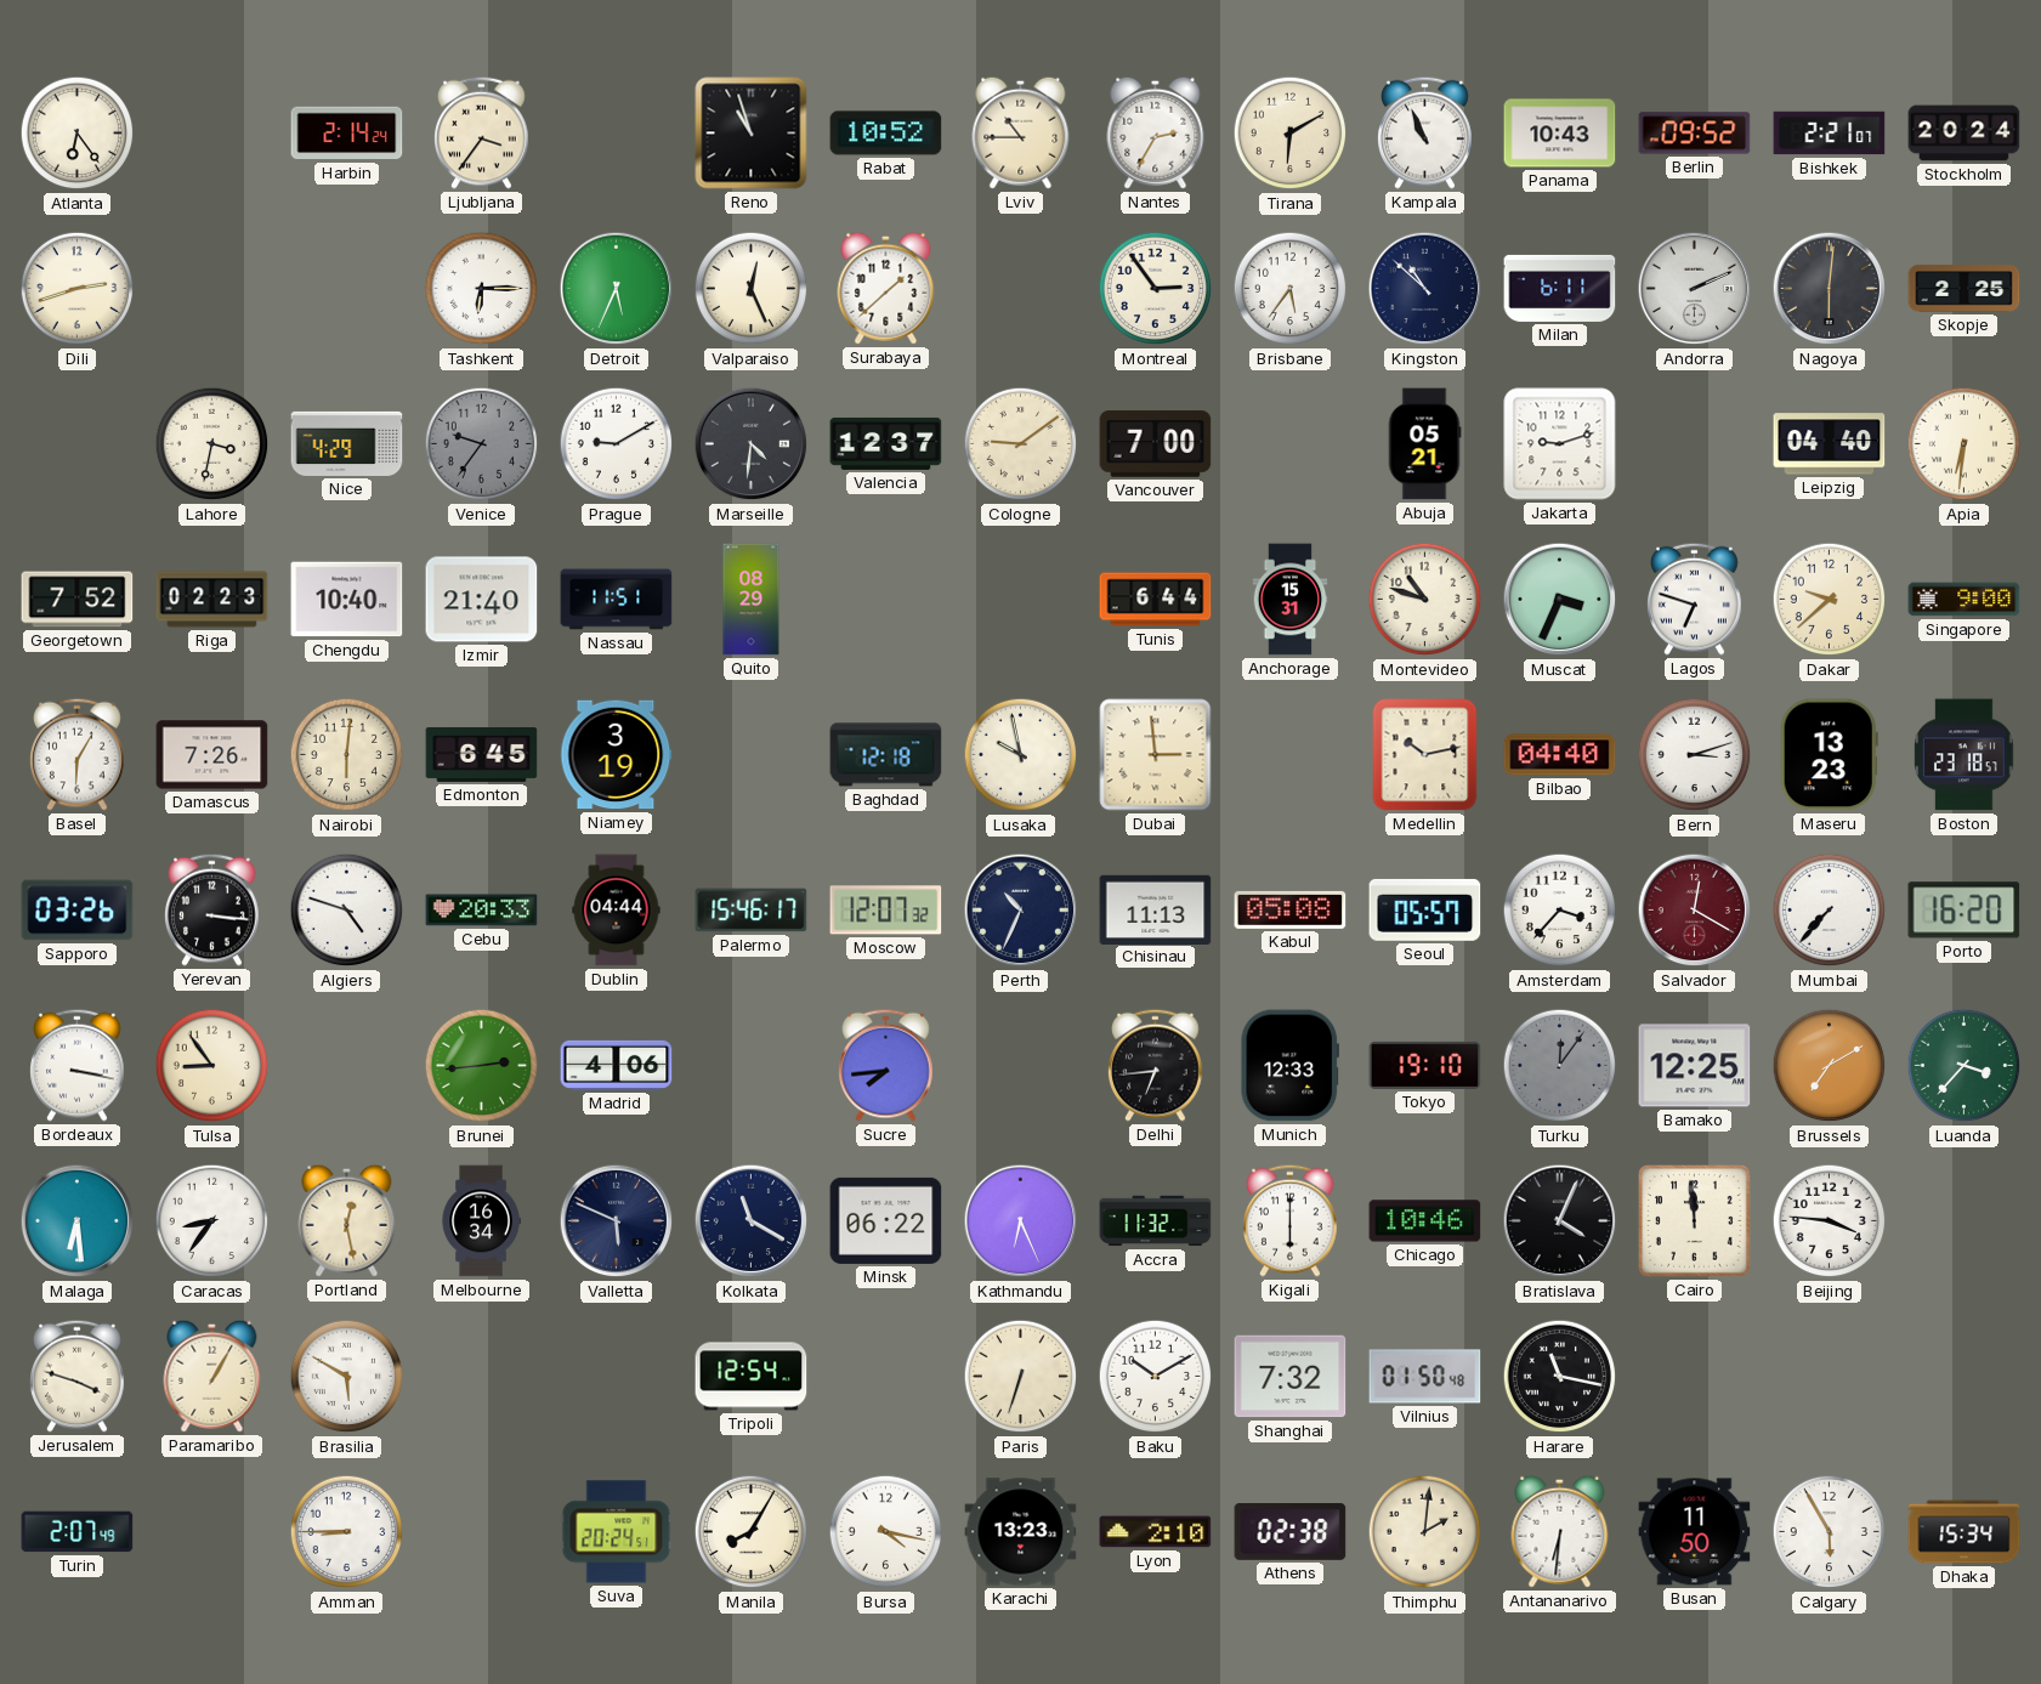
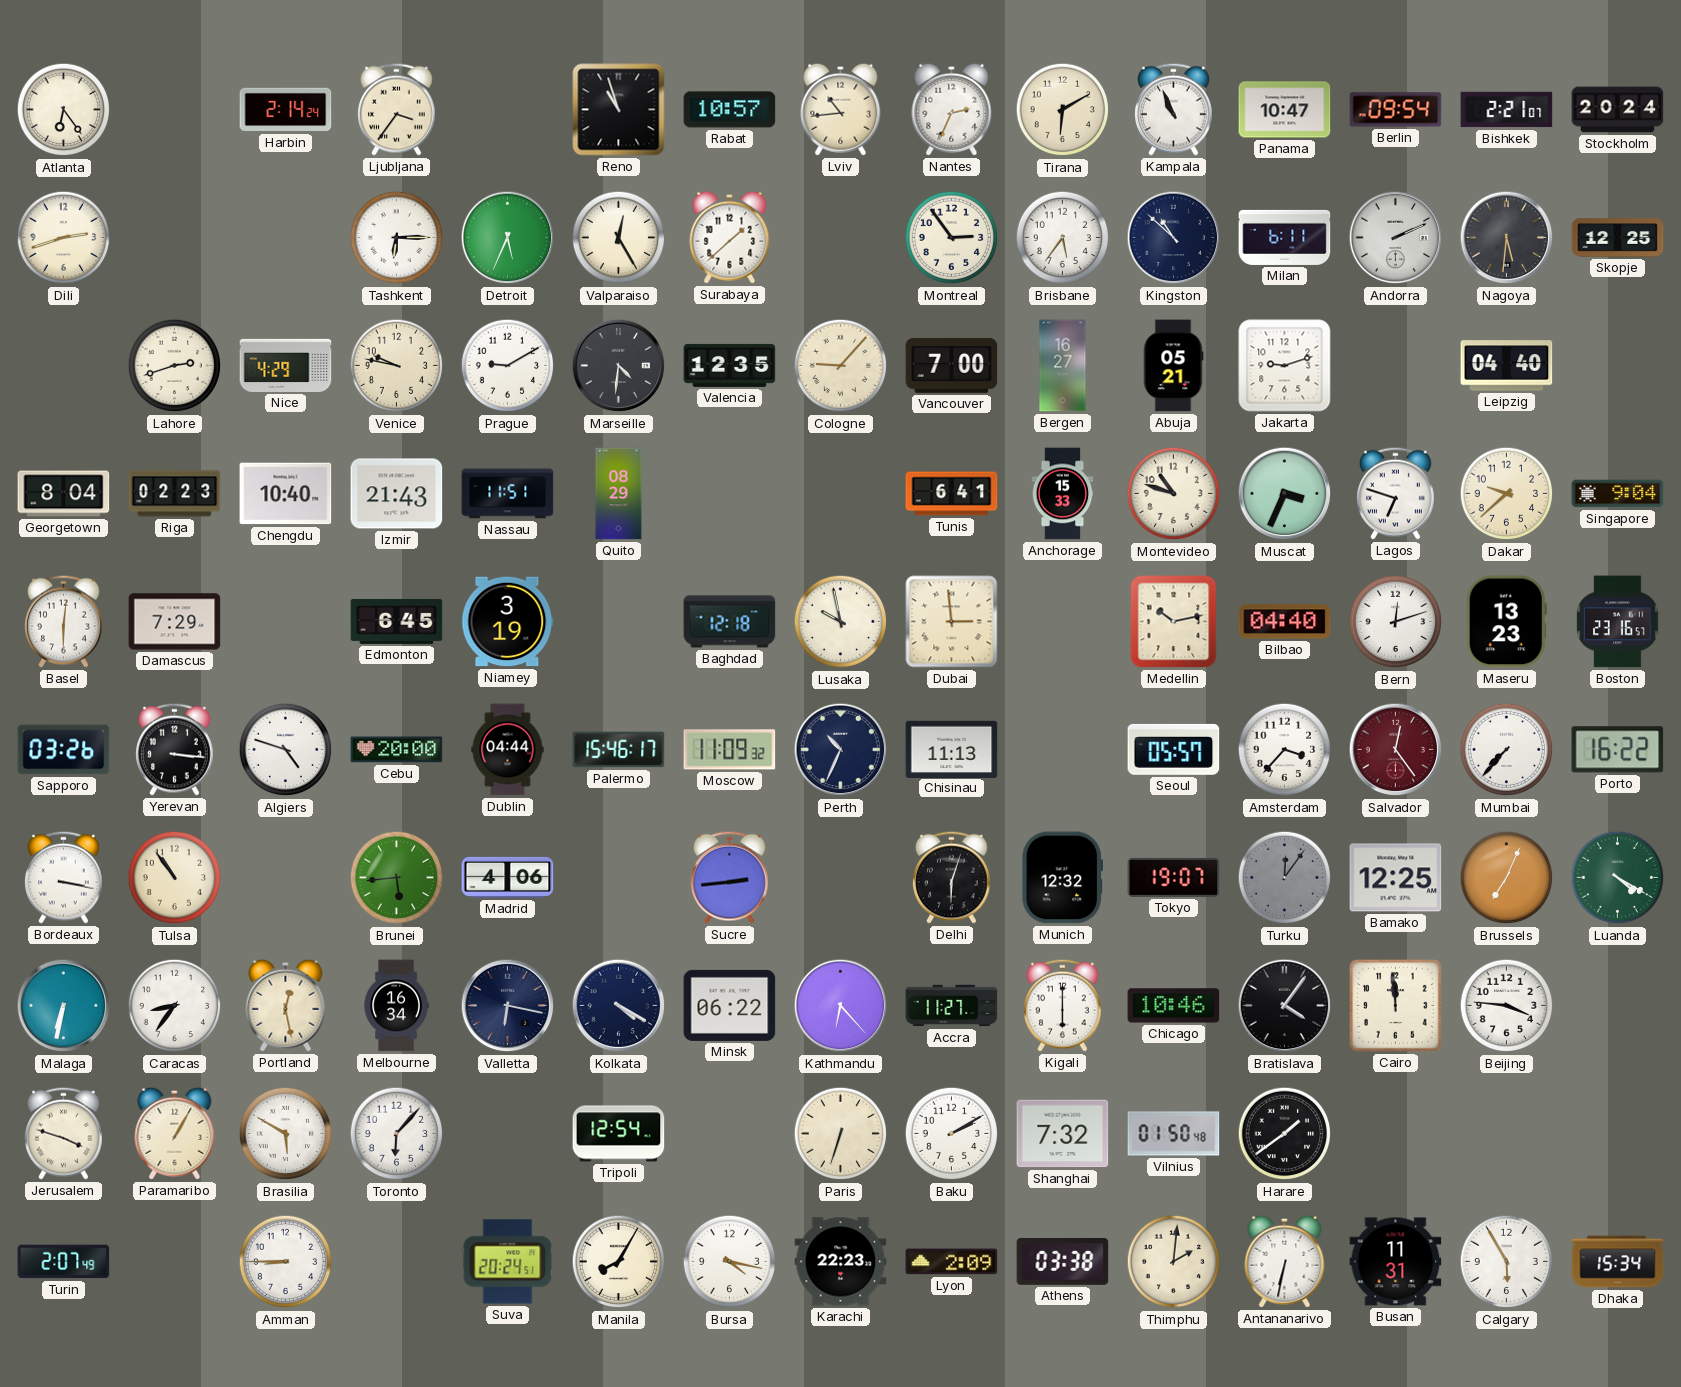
Rabat: 10:52 -> 10:57
Lviv: 10:45 -> 10:44
Nantes: 2:35 -> 2:34
Panama: 10:43 -> 10:47
Berlin: 09:52 -> 09:54
Valparaiso: 12:26 -> 12:25
Nagoya: 6:01 -> 5:31
Skopje: 2:25 -> 12:25
Lahore: 3:32 -> 2:42
Venice: 9:36 -> 9:47
Venice dial: grey -> cream
Valencia: 12:37 -> 12:35
Cologne: 9:09 -> 9:07
Bergen: none -> 16:27
Apia: 6:31 -> none
Georgetown: 7:52 -> 8:04
Izmir: 21:40 -> 21:43
Tunis: 6:44 -> 6:41
Anchorage: 15:31 -> 15:33
Singapore: 9:00 -> 9:04
Basel: 6:05 -> 6:01
Damascus: 7:26 -> 7:29
Nairobi: 6:01 -> none
Bern: 3:12 -> 12:12
Boston: 23:18 -> 23:16
Cebu: 20:33 -> 20:00
Moscow: 12:07 -> 11:09
Kabul: 05:08 -> none
Salvador: 12:20 -> 12:24
Porto: 16:20 -> 16:22
Tulsa: 8:54 -> 10:54
Brunei: 2:44 -> 5:44
Sucre: 7:44 -> 2:44
Delhi: 6:44 -> 6:03
Munich: 12:33 -> 12:32
Tokyo: 19:10 -> 19:07
Brussels: 7:10 -> 7:04
Luanda: 3:37 -> 4:20
Malaga: 6:29 -> 6:32
Valletta: 5:49 -> 6:17
Kolkata: 11:20 -> 4:20
Kathmandu: 6:26 -> 6:23
Accra: 11:32 -> 11:27
Bratislava: 4:04 -> 4:06
Toronto: none -> 6:07
Baku: 10:10 -> 2:10
Harare: 11:17 -> 1:39
Karachi: 13:23 -> 22:23
Lyon: 2:10 -> 2:09
Athens: 02:38 -> 03:38
Antananarivo: 6:31 -> 6:32
Busan: 11:50 -> 11:31
